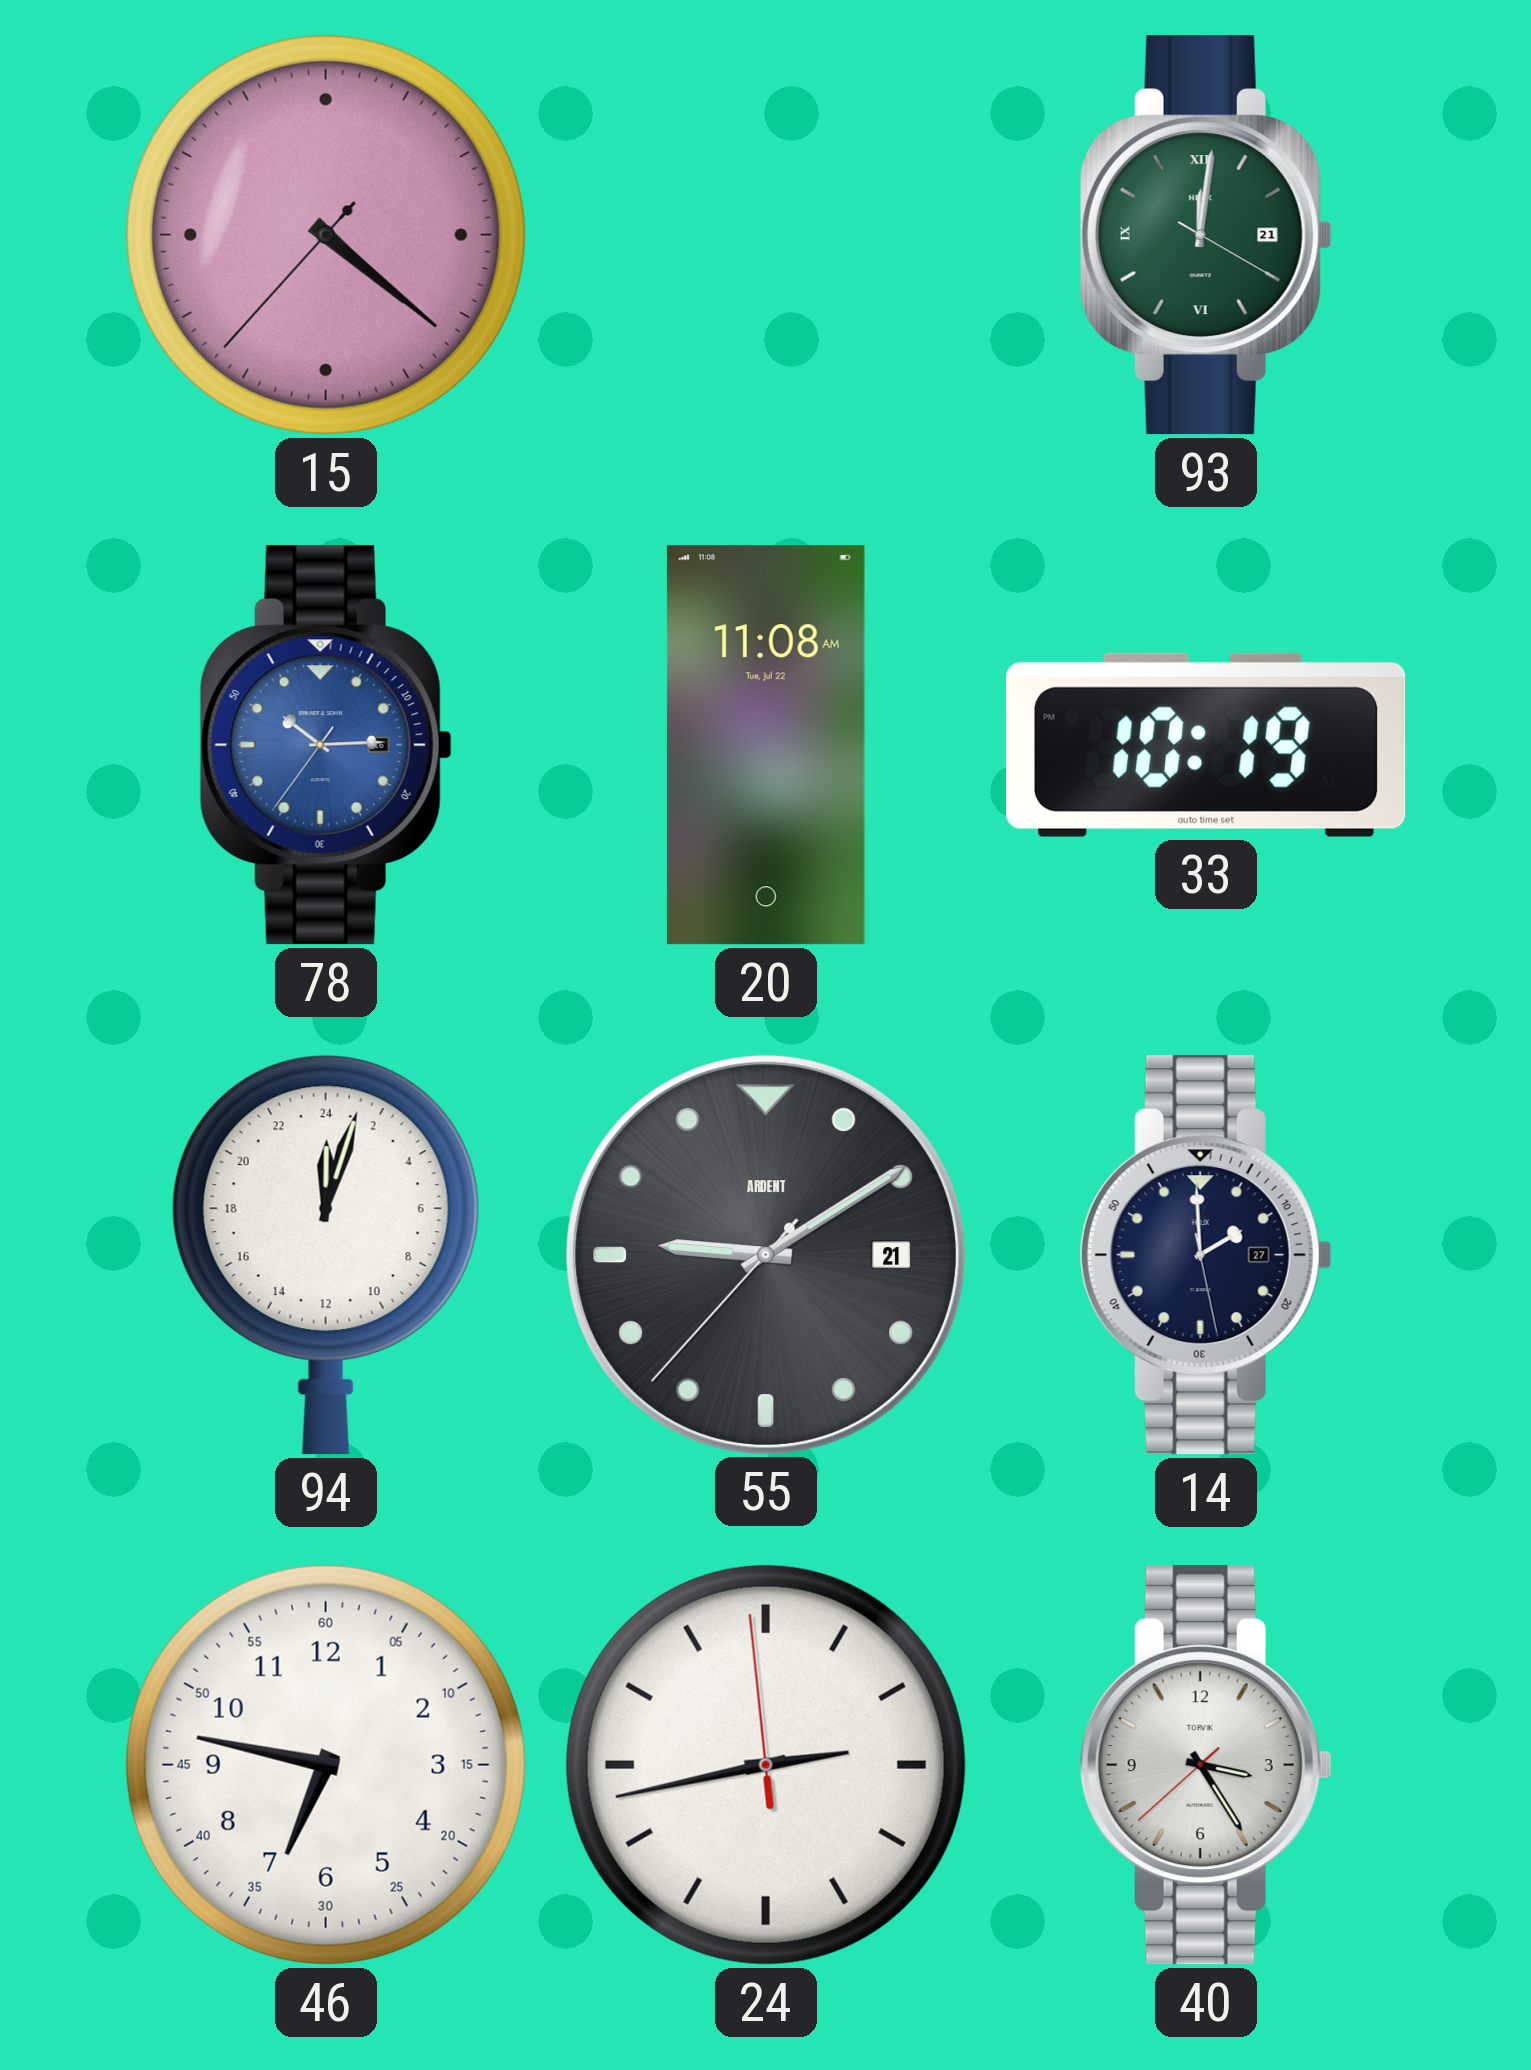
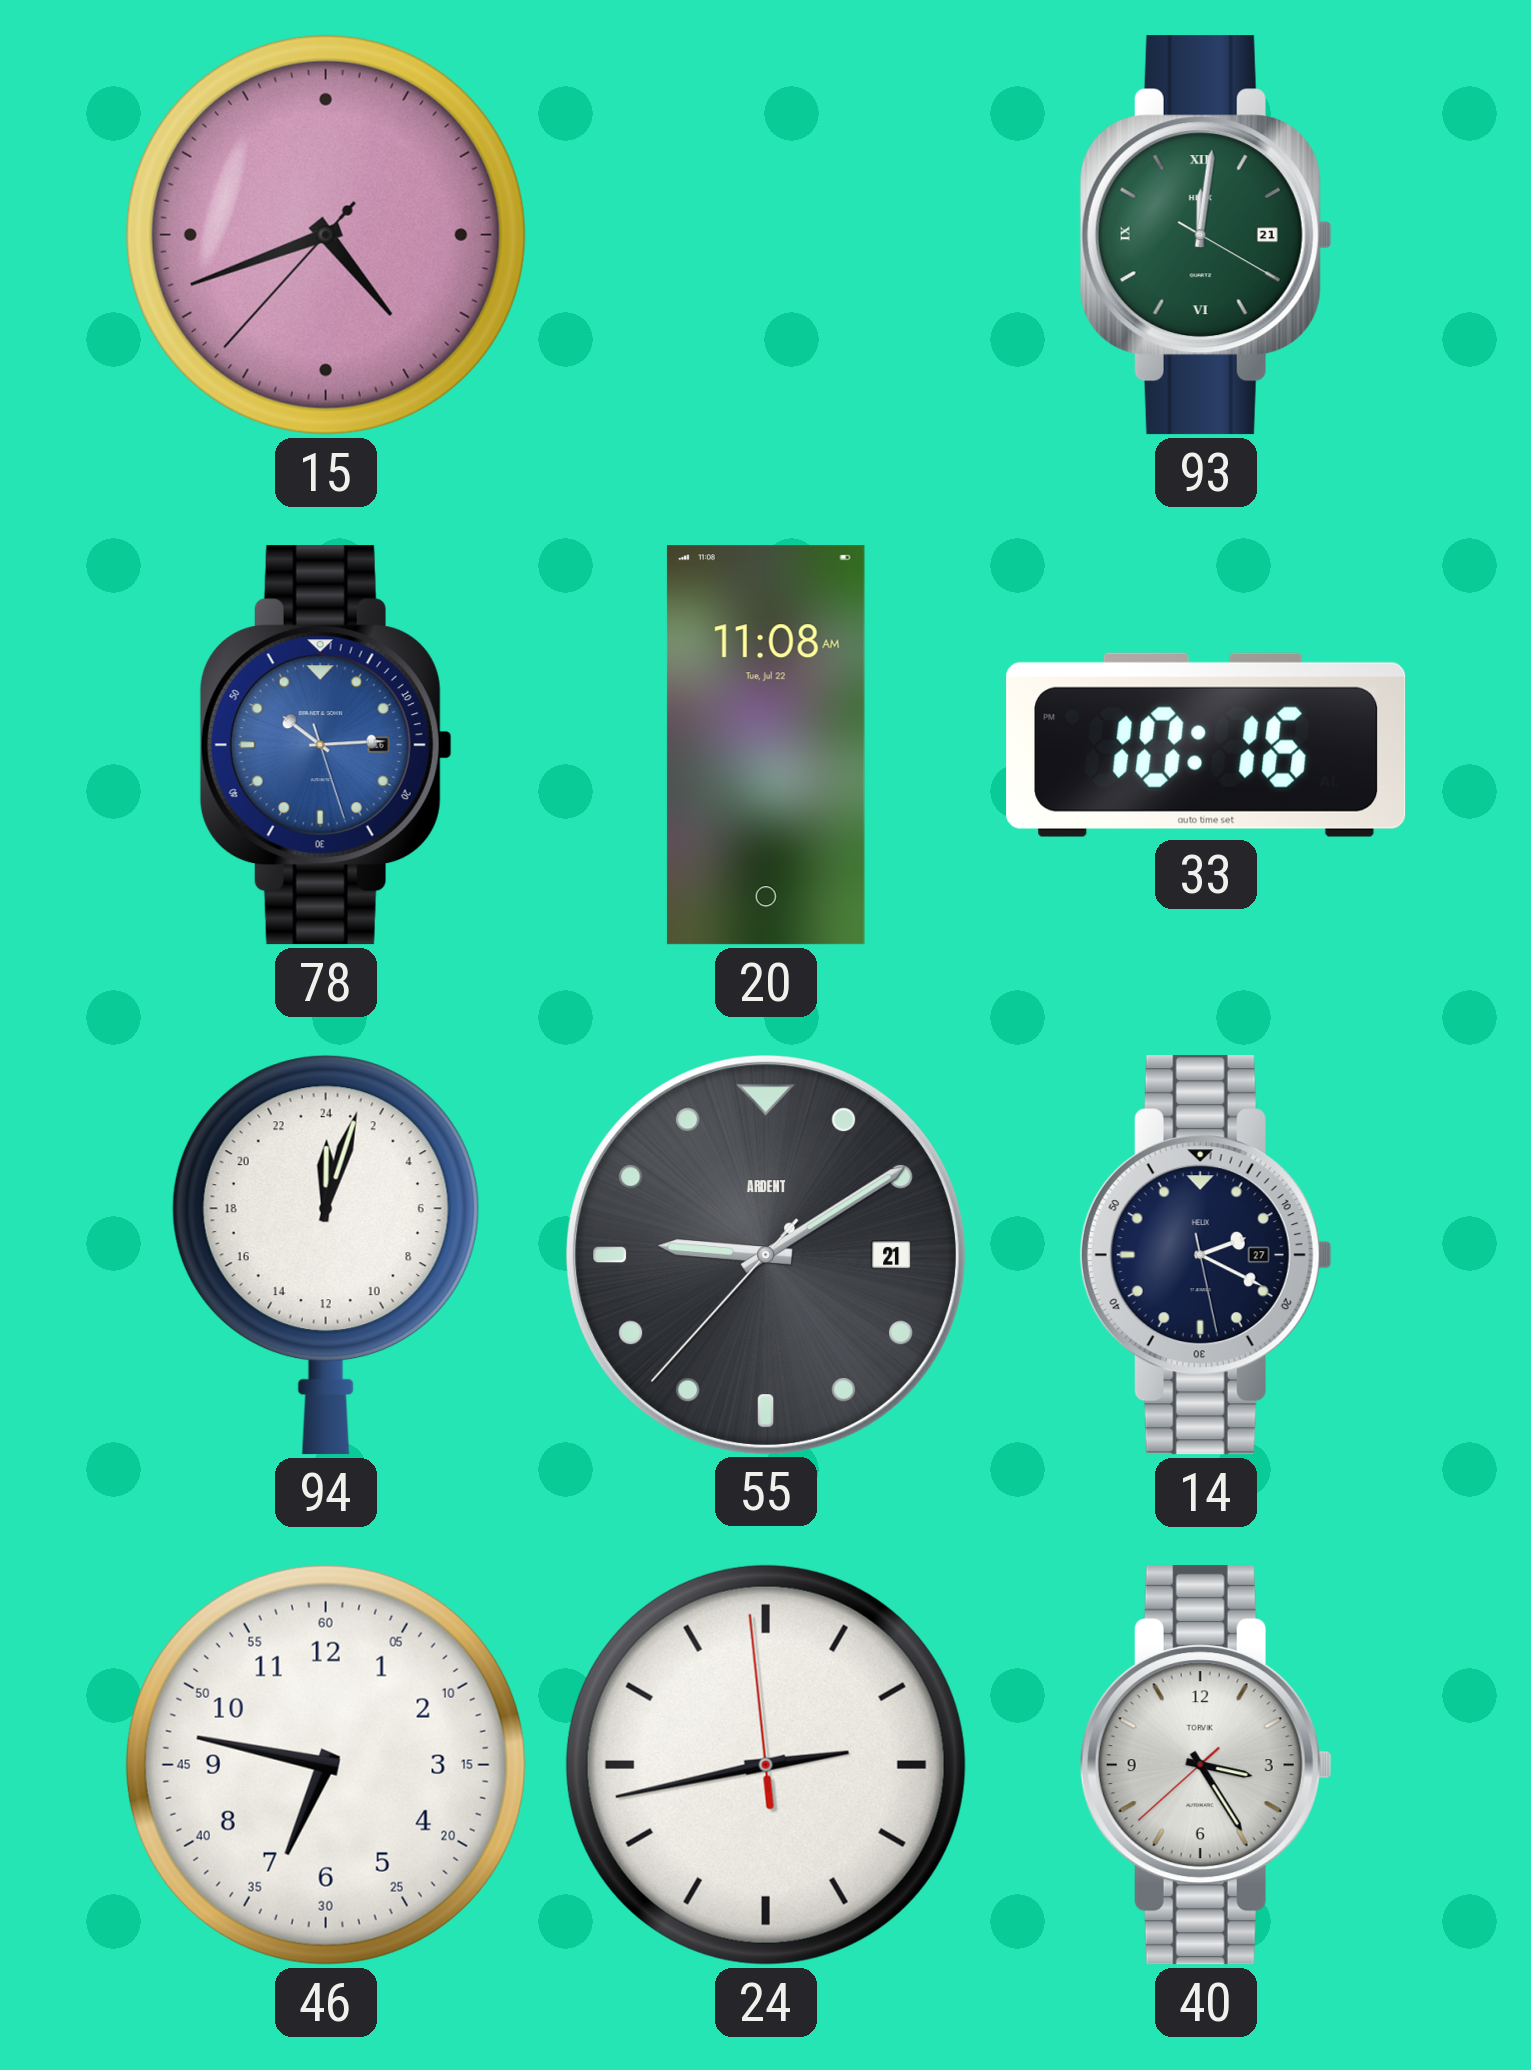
15: 4:21 -> 4:41
78: 10:14:36 -> 10:14:27
33: 10:19 -> 10:16
14: 1:59 -> 2:19
